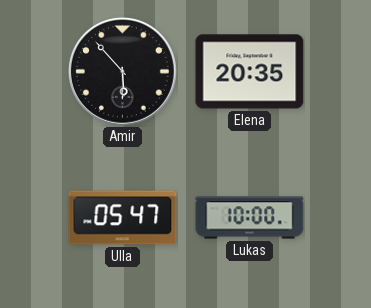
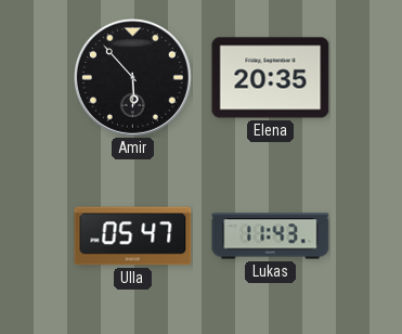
Lukas: 10:00 -> 11:43
